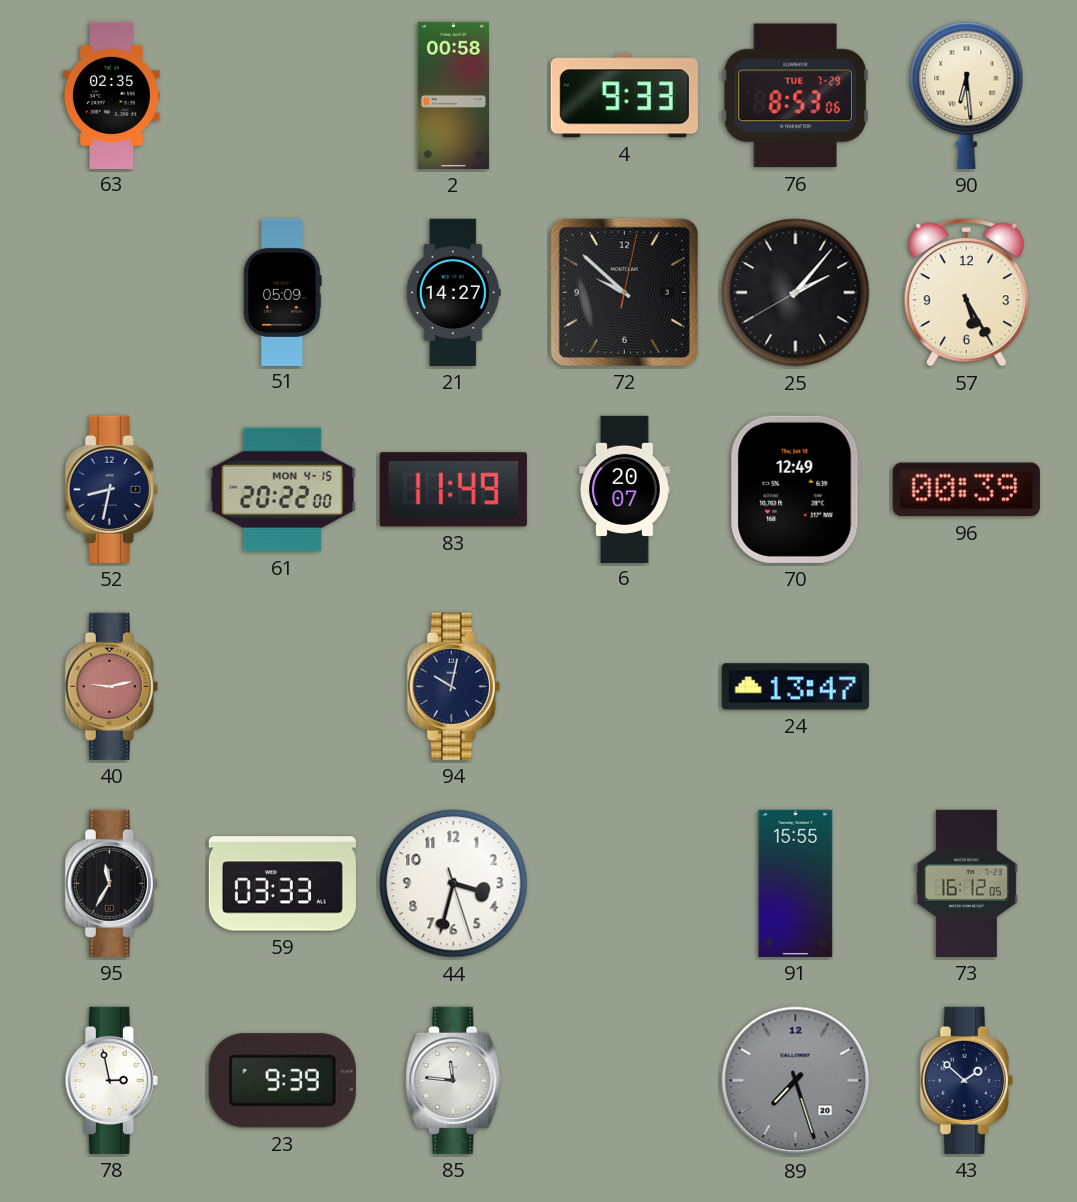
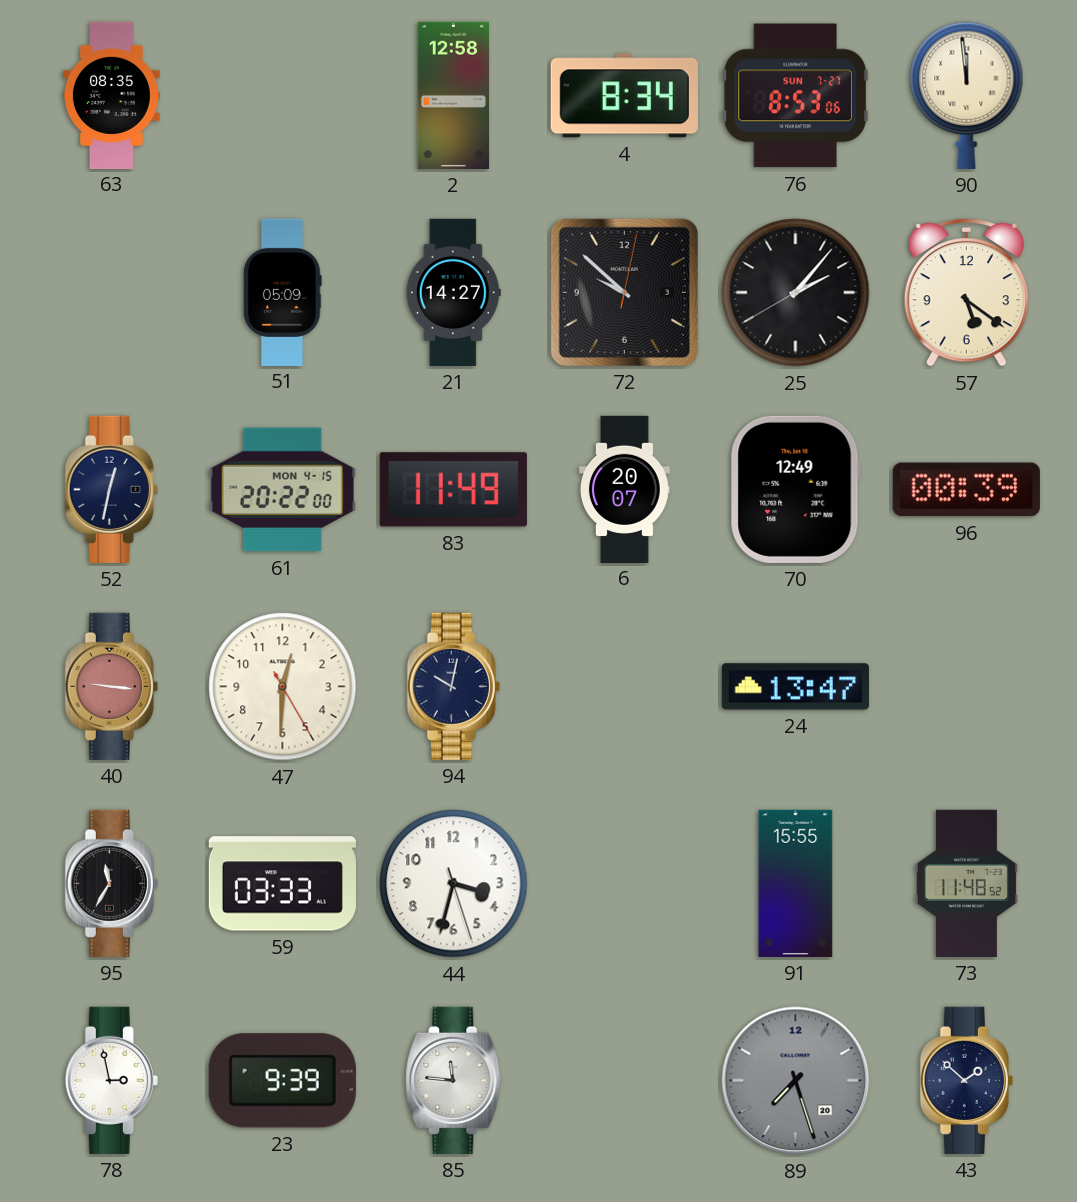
63: 02:35 -> 08:35
2: 00:58 -> 12:58
4: 9:33 -> 8:34
76 date: TUE 7-29 -> SUN 7-27
90: 6:29 -> 11:59
57: 5:25 -> 5:21
52: 8:32 -> 12:32
40: 9:13 -> 9:16
47: none -> 12:30
73: 16:12 -> 11:48
